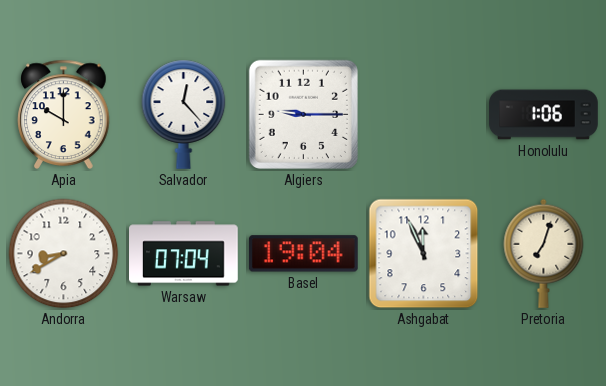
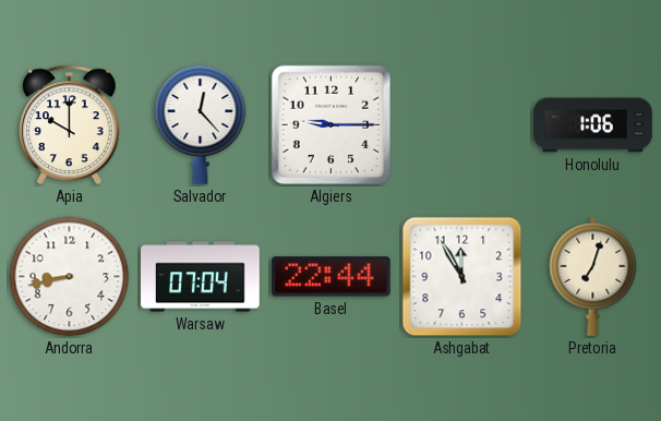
Andorra: 8:40 -> 8:43
Basel: 19:04 -> 22:44
Ashgabat: 11:56 -> 11:55
